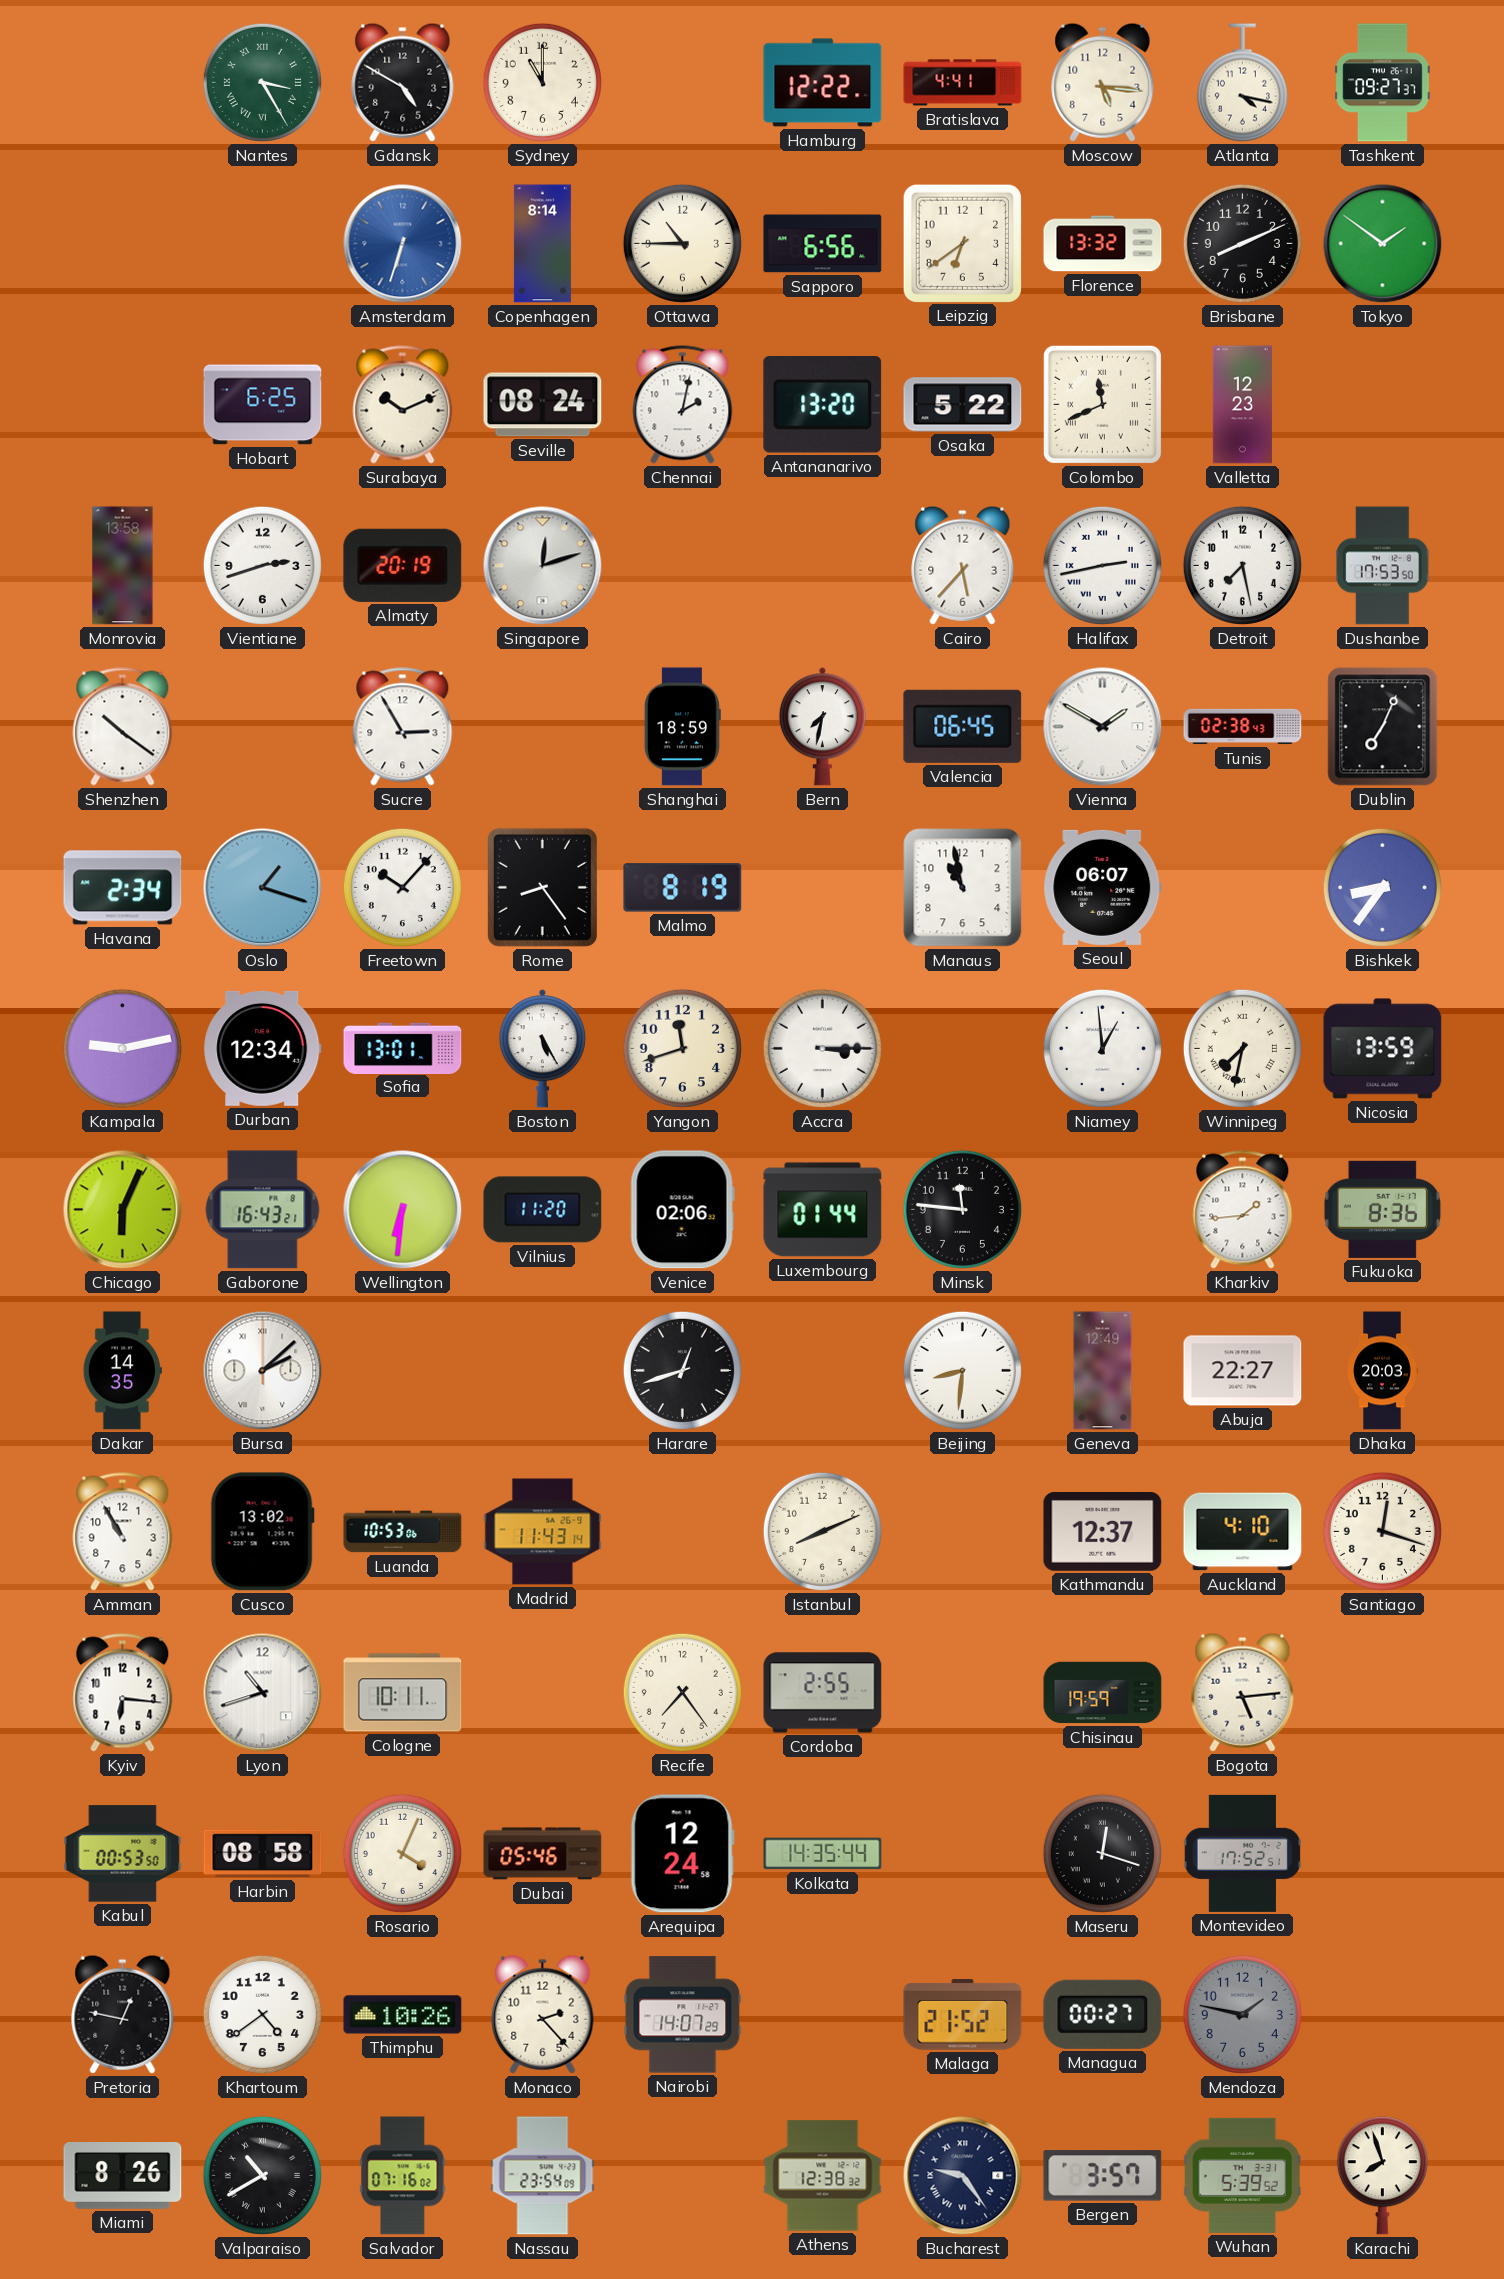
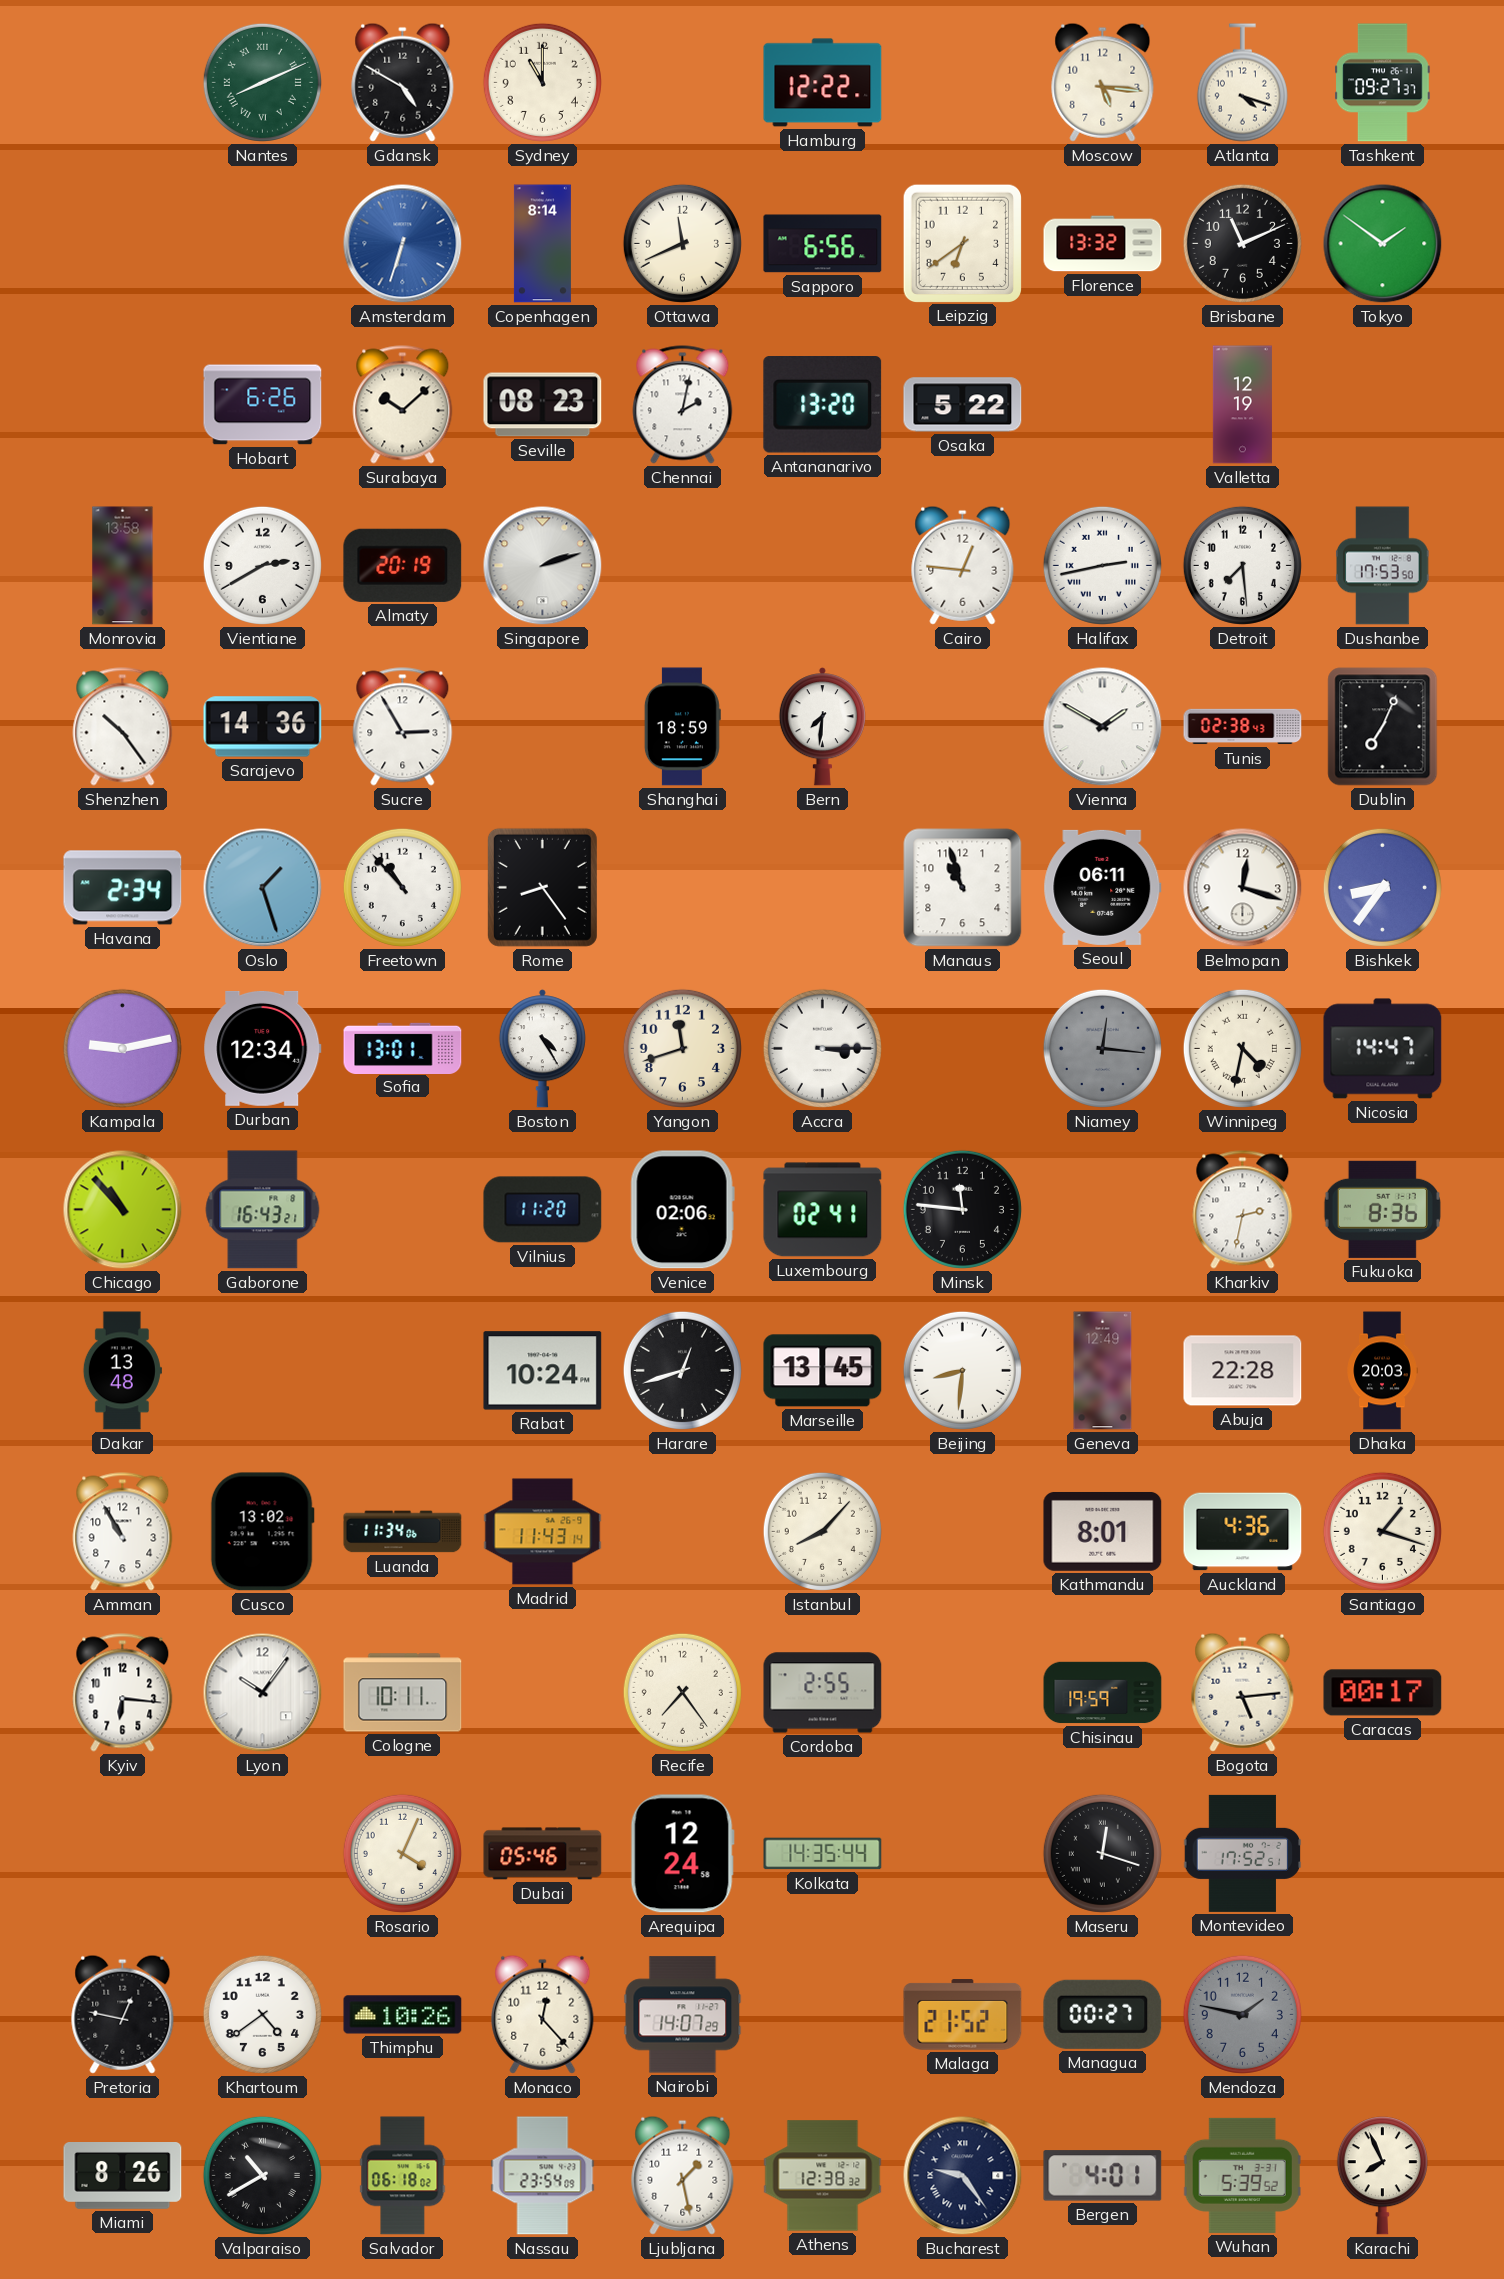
Nantes: 3:25 -> 8:11
Bratislava: 4:41 -> none
Atlanta: 4:17 -> 4:18
Ottawa: 10:45 -> 11:41
Brisbane: 8:11 -> 11:11
Hobart: 6:25 -> 6:26
Surabaya: 10:11 -> 10:08
Seville: 08:24 -> 08:23
Colombo: 11:41 -> none
Valletta: 12:23 -> 12:19
Vientiane: 2:42 -> 2:40
Singapore: 12:12 -> 2:12
Cairo: 5:37 -> 12:46
Detroit: 7:28 -> 7:29
Shenzhen: 10:21 -> 10:24
Sarajevo: none -> 14:36
Bern: 7:32 -> 7:31
Valencia: 06:45 -> none
Oslo: 1:18 -> 1:27
Freetown: 10:07 -> 10:53
Malmo: 8:19 -> none
Manaus: 10:58 -> 10:57
Seoul: 06:07 -> 06:11
Belmopan: none -> 12:18
Boston: 5:25 -> 4:25
Niamey: 12:59 -> 12:16
Niamey dial: white -> grey
Winnipeg: 7:32 -> 4:32
Nicosia: 13:59 -> 14:47
Chicago: 6:04 -> 10:53
Wellington: 6:31 -> none
Luxembourg: 01:44 -> 02:41
Kharkiv: 1:44 -> 2:32
Dakar: 14:35 -> 13:48
Bursa: 2:08 -> none
Rabat: none -> 10:24
Marseille: none -> 13:45
Abuja: 22:27 -> 22:28
Luanda: 10:53 -> 11:34
Istanbul: 8:11 -> 8:07
Kathmandu: 12:37 -> 8:01
Auckland: 4:10 -> 4:36
Santiago: 12:18 -> 1:18
Lyon: 10:42 -> 10:06
Caracas: none -> 00:17
Kabul: 00:53 -> none
Harbin: 08:58 -> none
Monaco: 2:23 -> 12:23
Salvador: 07:16 -> 06:18
Ljubljana: none -> 1:28
Bergen: 3:57 -> 4:01
Karachi: 7:57 -> 7:56
